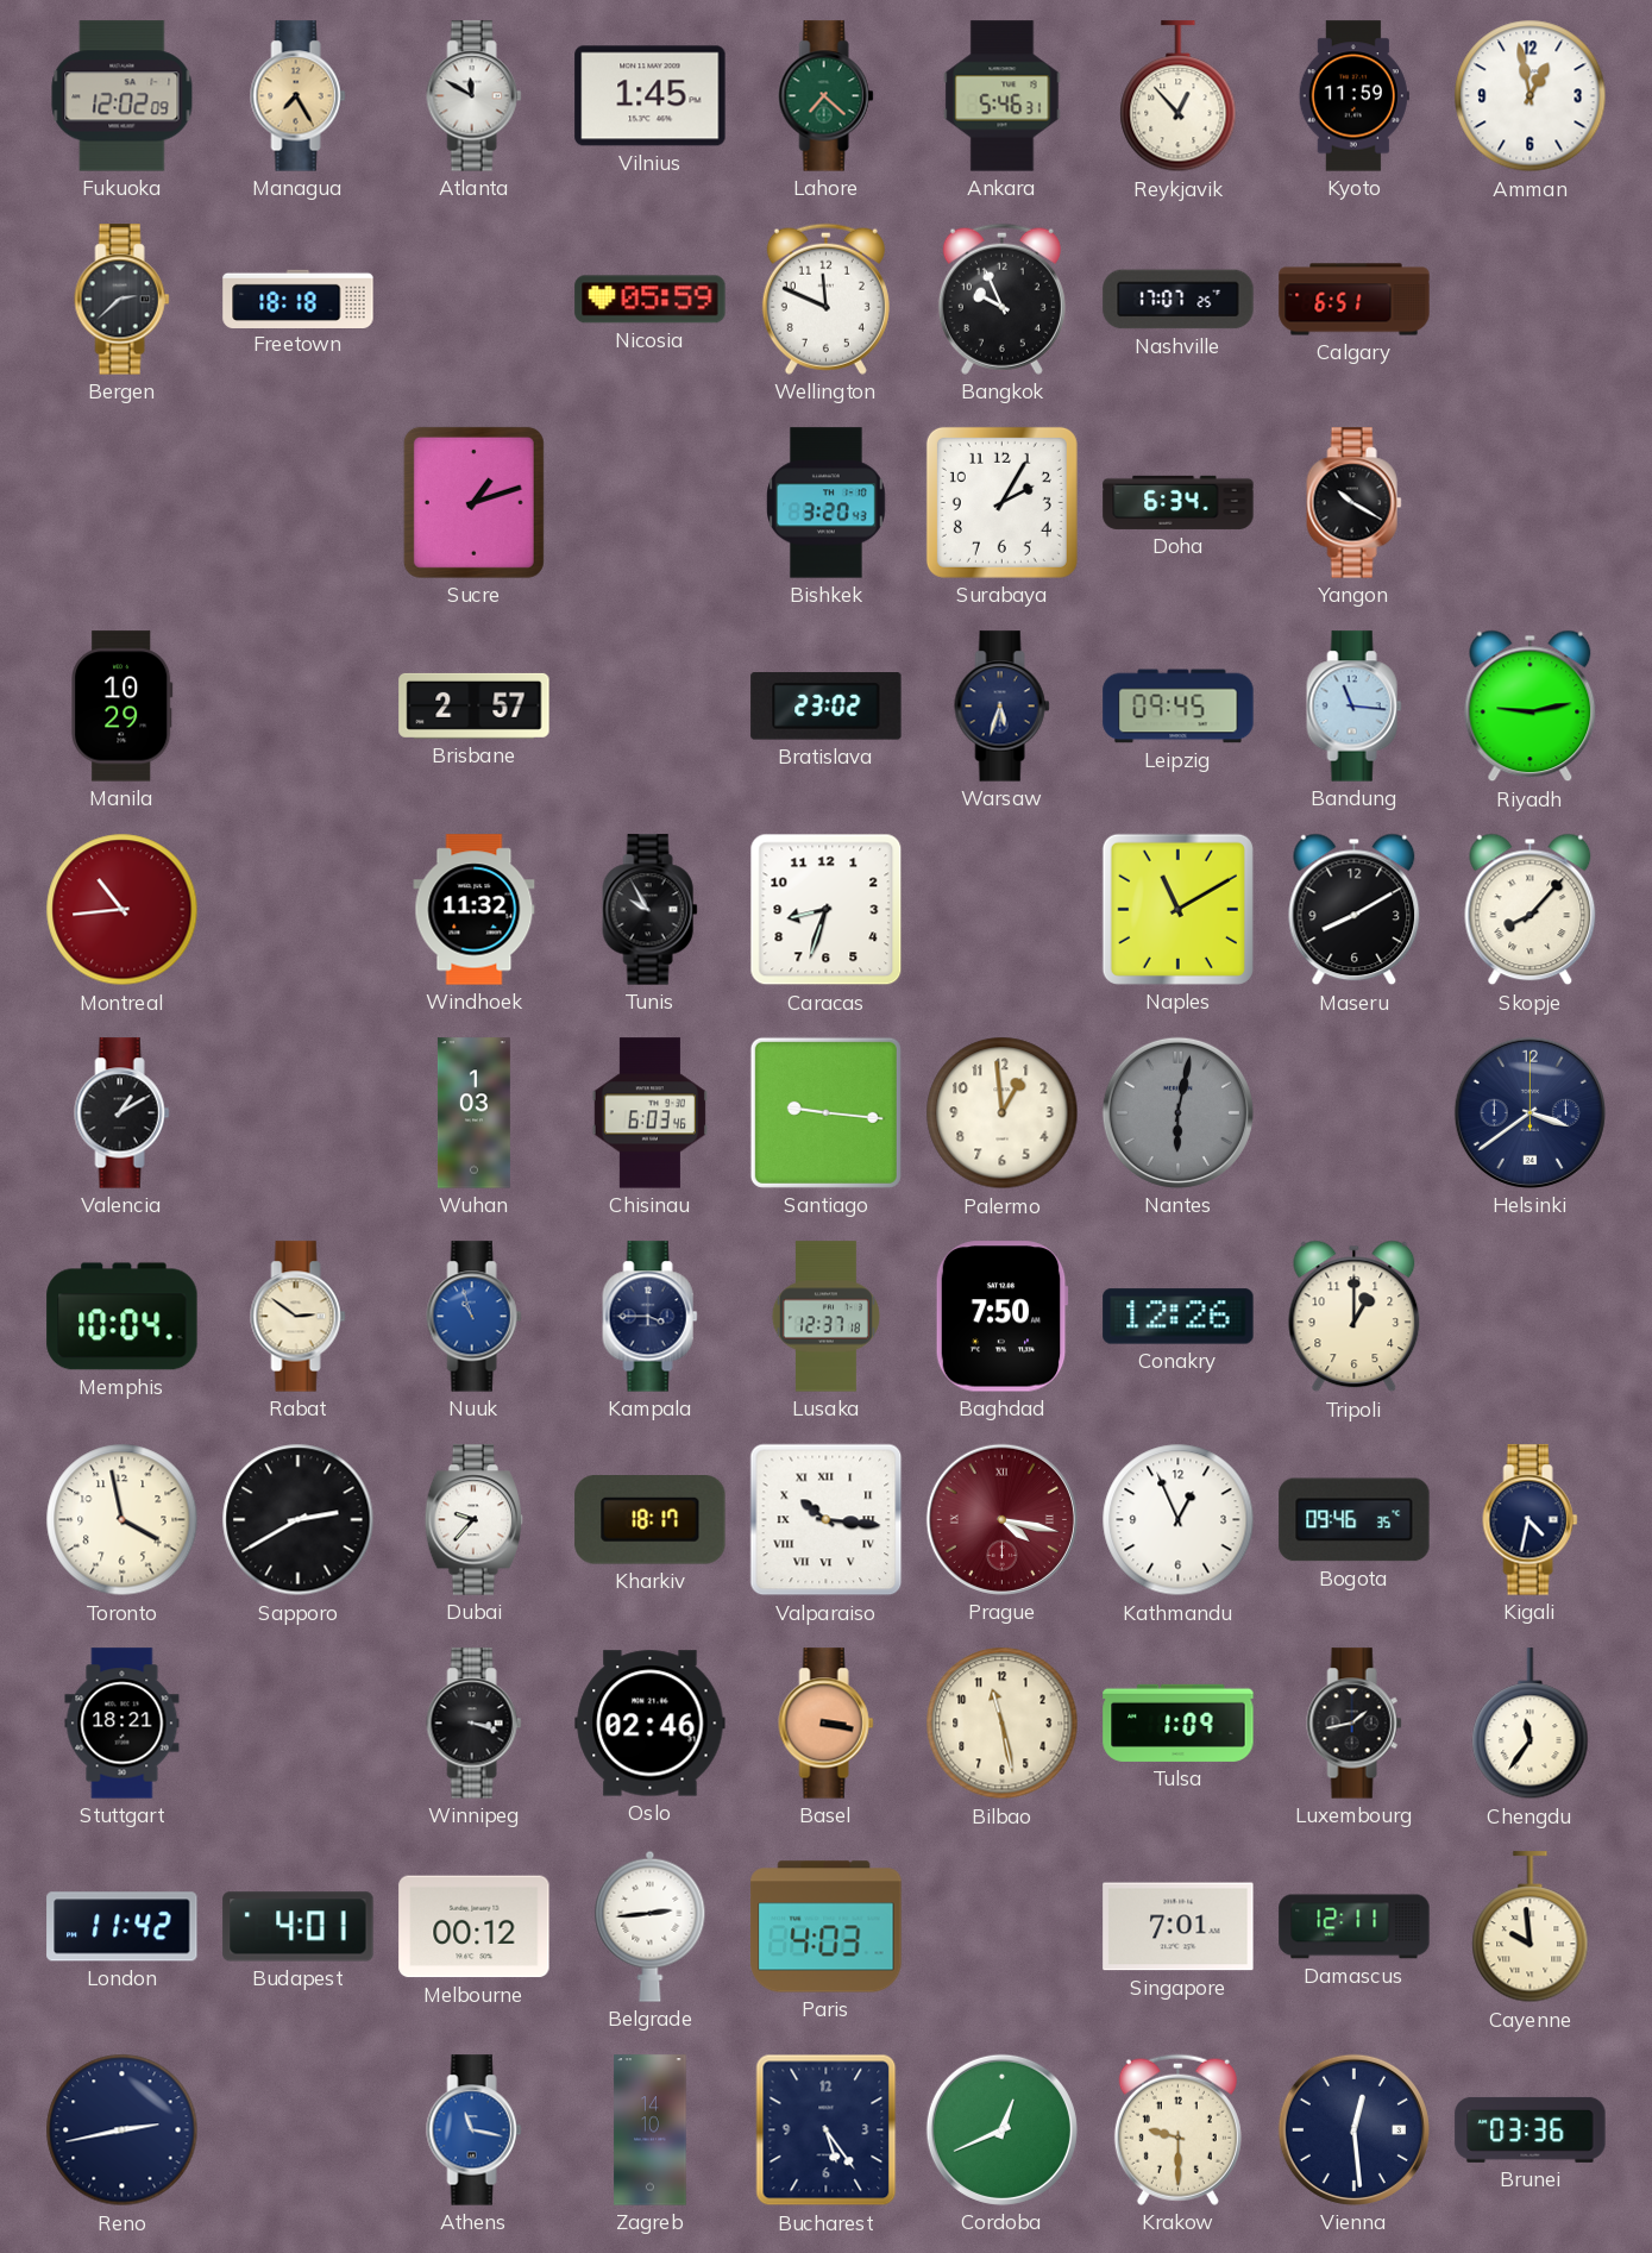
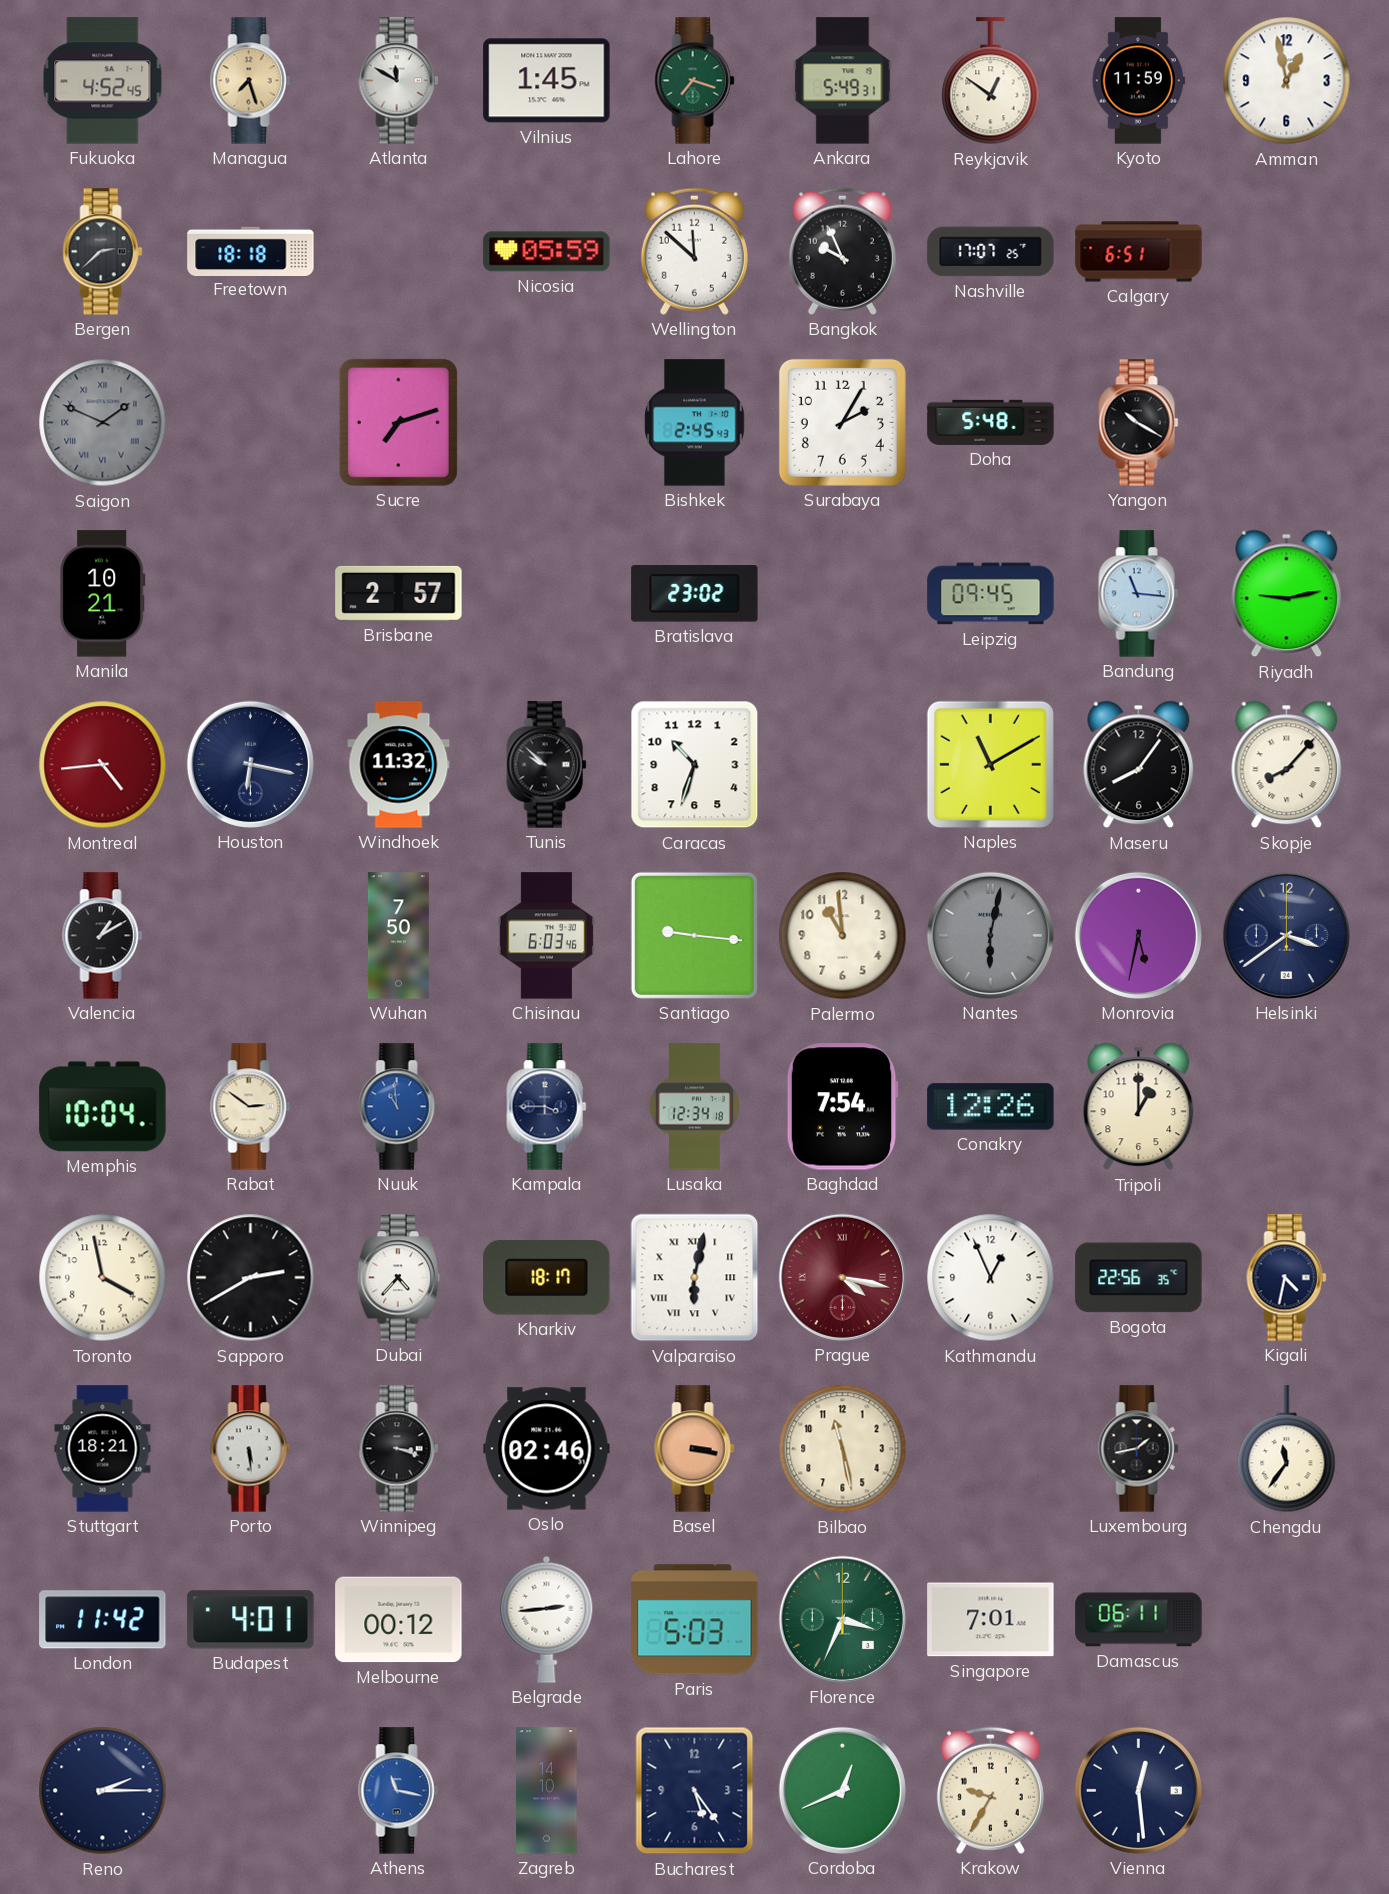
Fukuoka: 12:02 -> 4:52
Managua: 7:25 -> 7:27
Lahore: 7:22 -> 7:18
Ankara: 5:46 -> 5:49
Reykjavik: 12:53 -> 12:51
Wellington: 11:49 -> 11:52
Saigon: none -> 1:49
Sucre: 1:12 -> 7:12
Bishkek: 3:20 -> 2:45
Doha: 6:34 -> 5:48
Manila: 10:29 -> 10:21
Warsaw: 5:33 -> none
Montreal: 10:44 -> 4:44
Houston: none -> 6:17
Tunis: 9:55 -> 9:52
Caracas: 8:33 -> 10:33
Maseru: 8:10 -> 8:06
Wuhan: 1:03 -> 7:50
Palermo: 12:59 -> 10:59
Monrovia: none -> 5:32
Nuuk: 10:57 -> 10:59
Lusaka: 12:37 -> 12:34
Baghdad: 7:50 -> 7:54
Dubai: 9:37 -> 4:37
Valparaiso: 10:16 -> 6:02
Bogota: 09:46 -> 22:56
Porto: none -> 5:29
Tulsa: 1:09 -> none
Paris: 4:03 -> 5:03
Florence: none -> 3:34
Damascus: 12:11 -> 06:11
Cayenne: 9:59 -> none
Reno: 2:43 -> 2:15
Krakow: 9:30 -> 9:35
Brunei: 03:36 -> none
